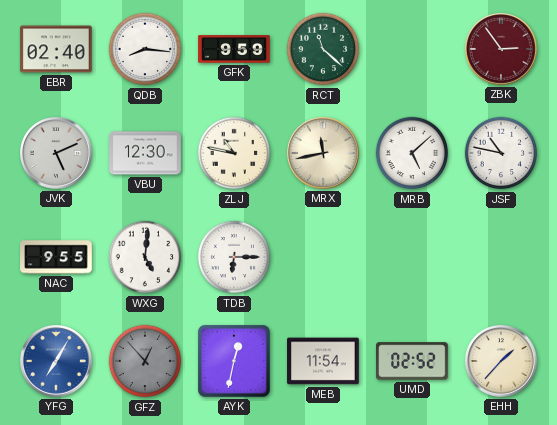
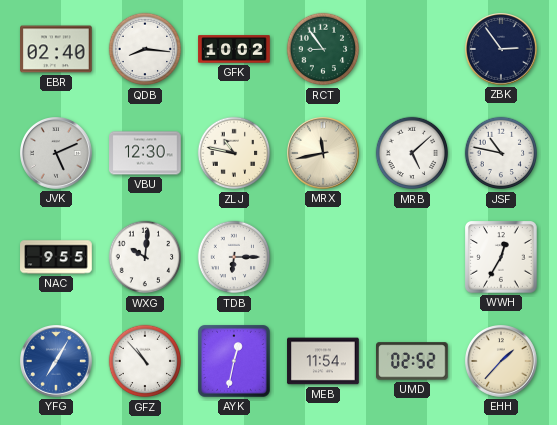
GFK: 9:59 -> 10:02
RCT: 11:22 -> 8:54
ZBK dial: burgundy -> navy
WXG: 5:01 -> 10:01
WWH: none -> 12:35
GFZ: 12:53 -> 10:53
GFZ dial: grey -> white
